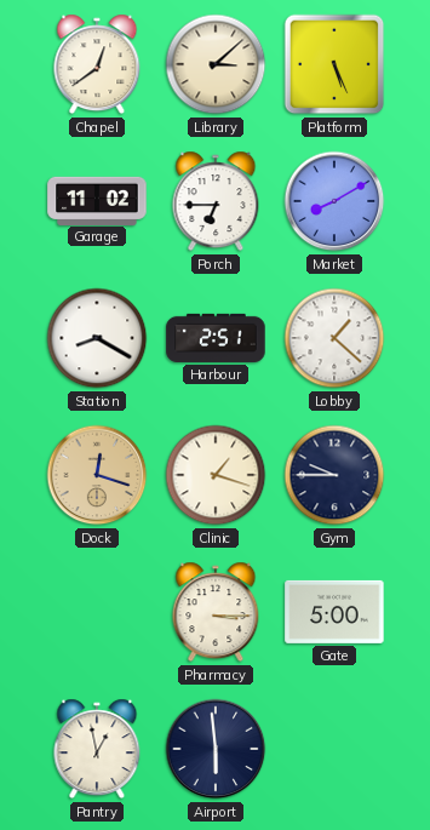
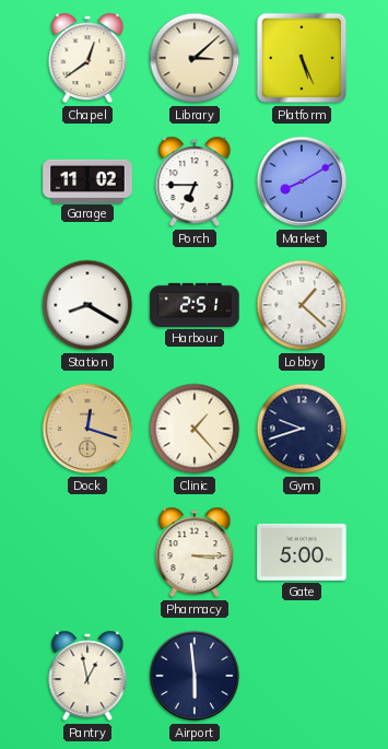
Clinic: 1:18 -> 1:23
Gym: 9:45 -> 9:42
